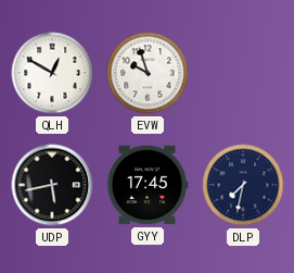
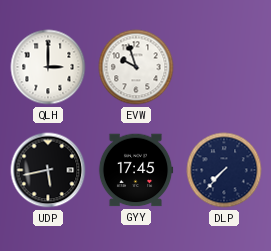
QLH: 12:50 -> 3:00
DLP: 7:32 -> 7:37
